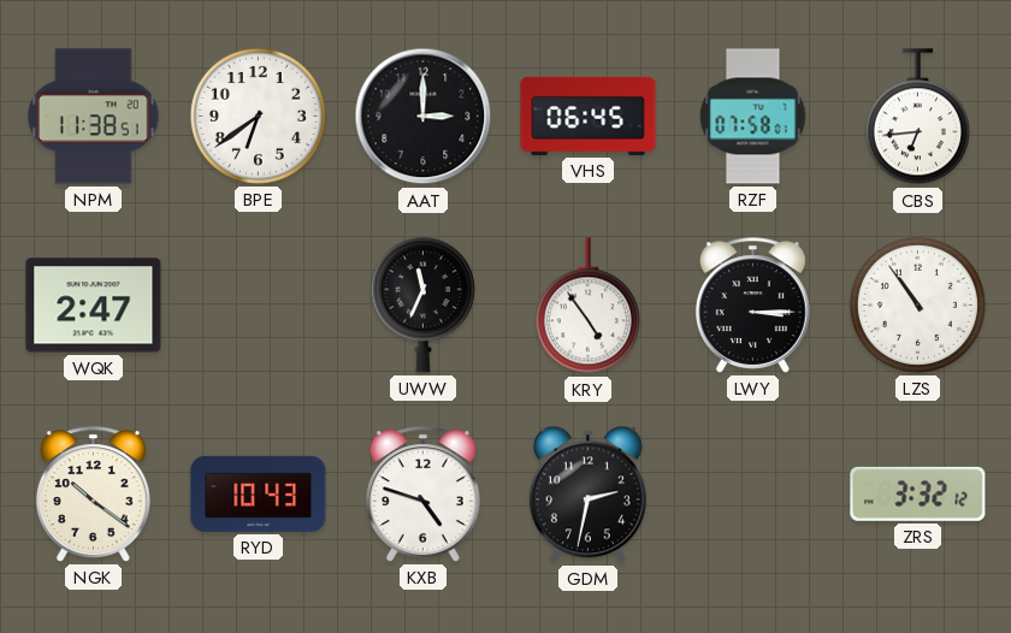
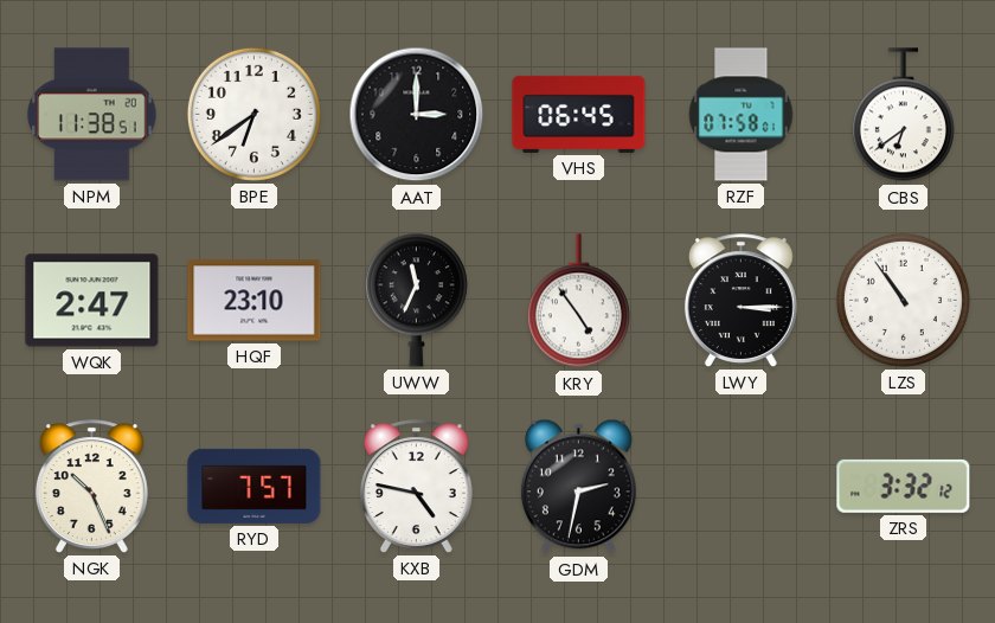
CBS: 6:44 -> 6:39
HQF: none -> 23:10
NGK: 10:21 -> 10:26
RYD: 10:43 -> 7:57
KXB: 4:48 -> 4:47
